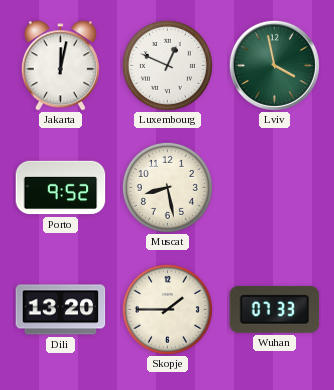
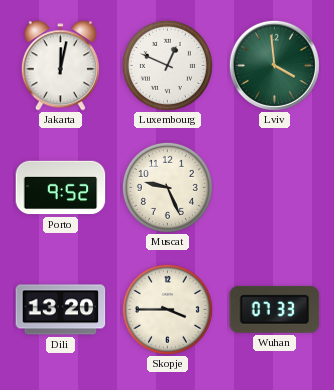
Lviv: 3:58 -> 3:59
Muscat: 8:28 -> 9:26
Skopje: 1:45 -> 3:45
